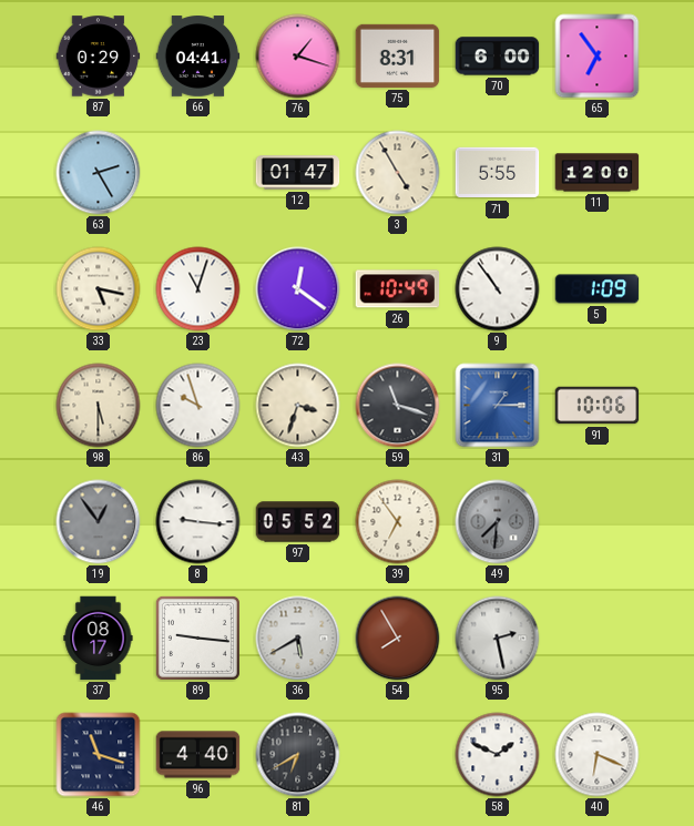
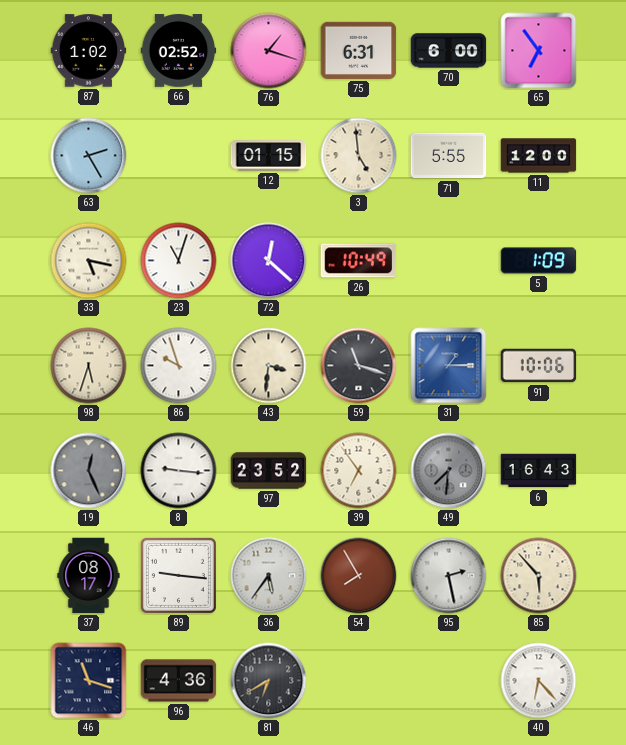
87: 0:29 -> 1:02
66: 04:41 -> 02:52
75: 8:31 -> 6:31
12: 01:47 -> 01:15
3: 4:55 -> 4:59
72: 12:21 -> 12:22
9: 10:54 -> none
98: 5:30 -> 5:33
43: 3:33 -> 3:31
19: 12:54 -> 12:26
97: 05:52 -> 23:52
6: none -> 16:43
36: 5:40 -> 5:36
85: none -> 5:53
96: 4:40 -> 4:36
58: 1:49 -> none
40: 6:19 -> 6:23
